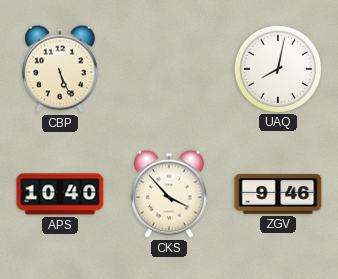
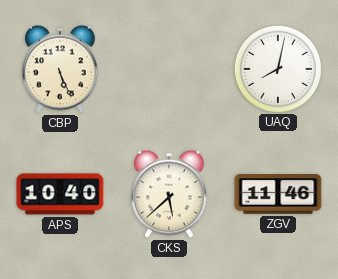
CKS: 3:53 -> 5:38
ZGV: 9:46 -> 11:46
